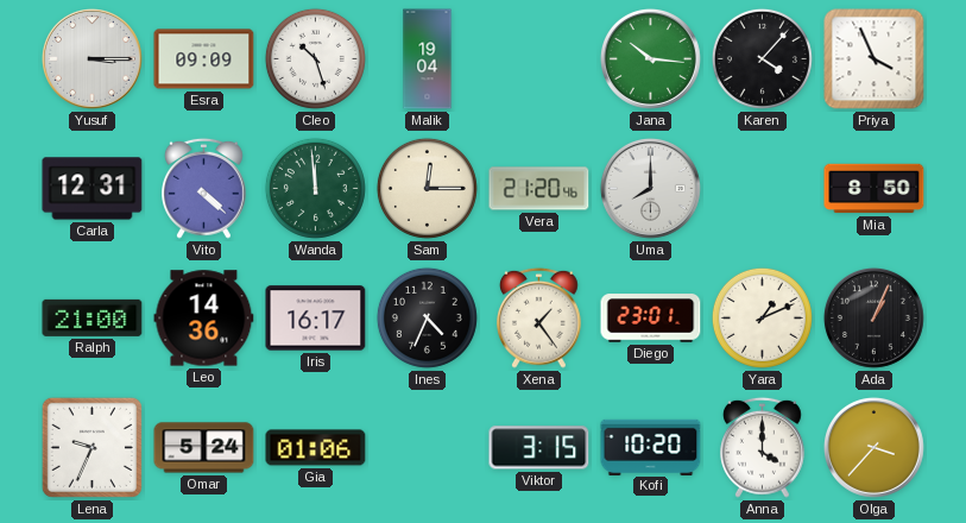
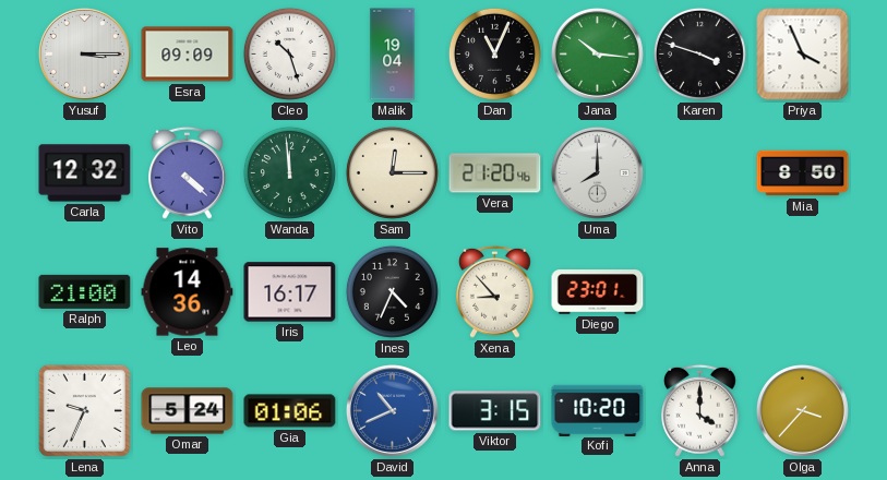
Dan: none -> 11:04
Karen: 4:07 -> 3:48
Carla: 12:31 -> 12:32
Xena: 1:24 -> 8:53
Yara: 1:11 -> none
Ada: 1:04 -> none
David: none -> 10:41
